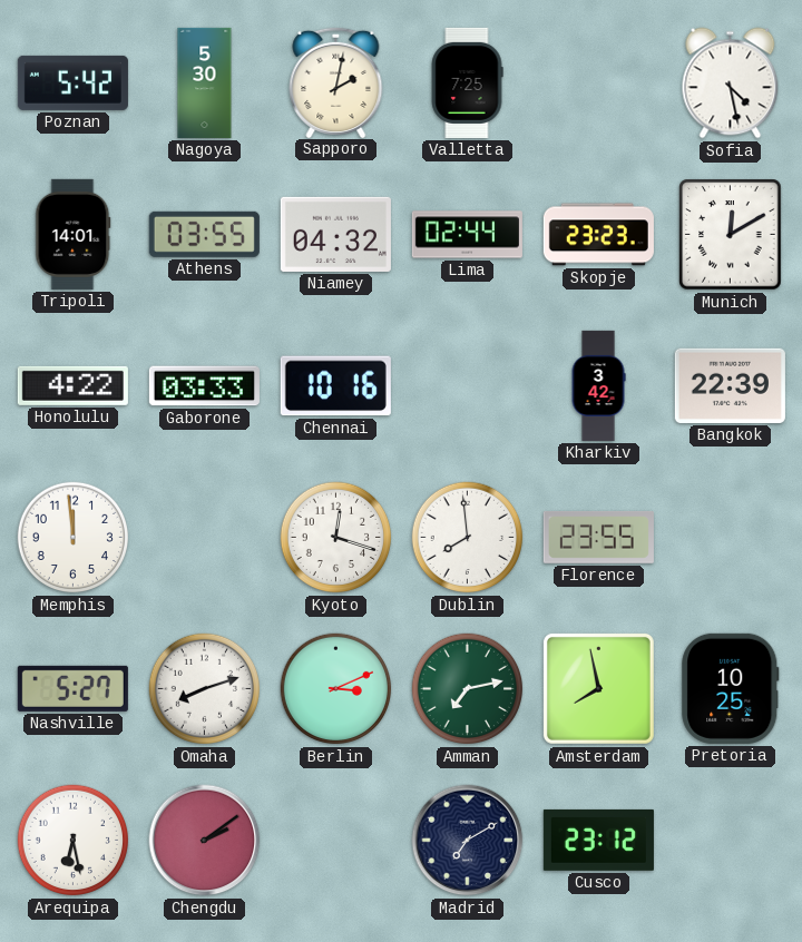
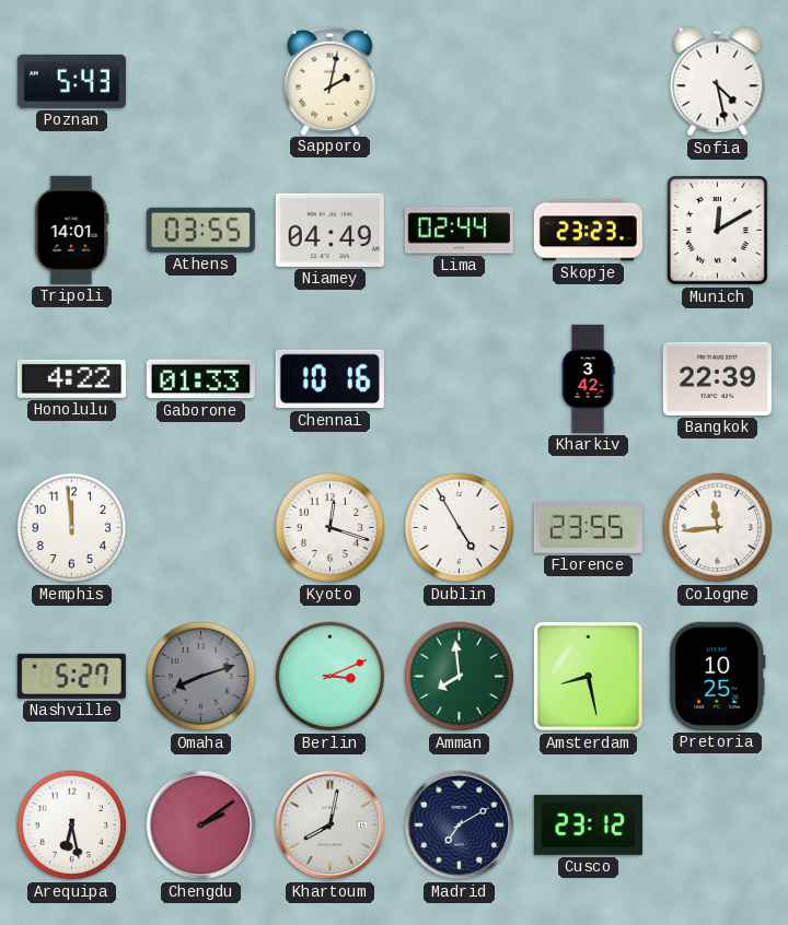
Poznan: 5:42 -> 5:43
Nagoya: 5:30 -> none
Valletta: 7:25 -> none
Niamey: 04:32 -> 04:49
Gaborone: 03:33 -> 01:33
Dublin: 7:59 -> 4:55
Cologne: none -> 11:44
Omaha dial: white -> grey
Amman: 7:13 -> 7:59
Amsterdam: 7:58 -> 8:28
Khartoum: none -> 8:02
